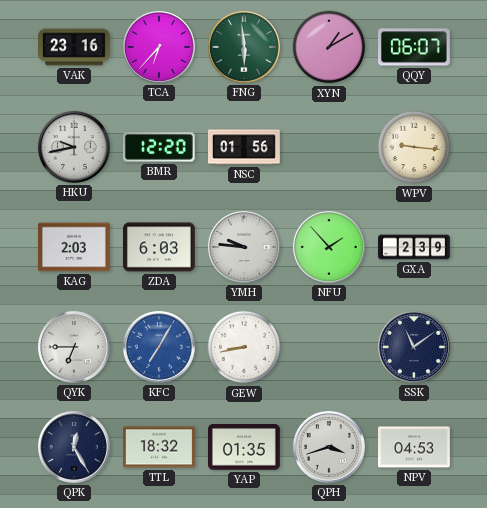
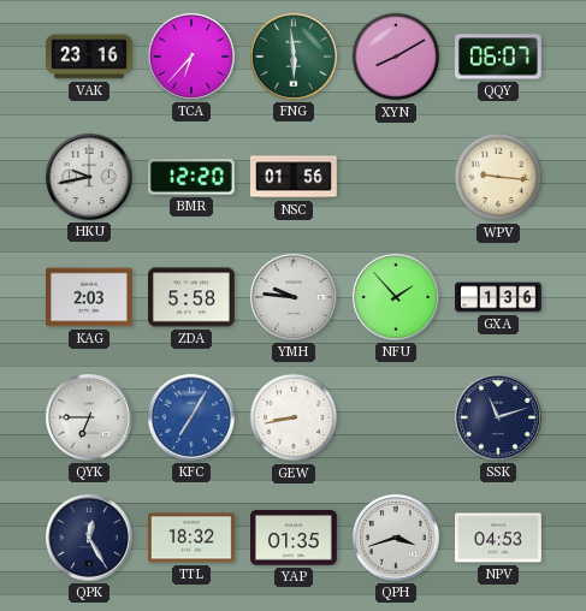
XYN: 1:10 -> 8:10
ZDA: 6:03 -> 5:58
GXA: 2:39 -> 1:36
SSK: 11:09 -> 11:12
